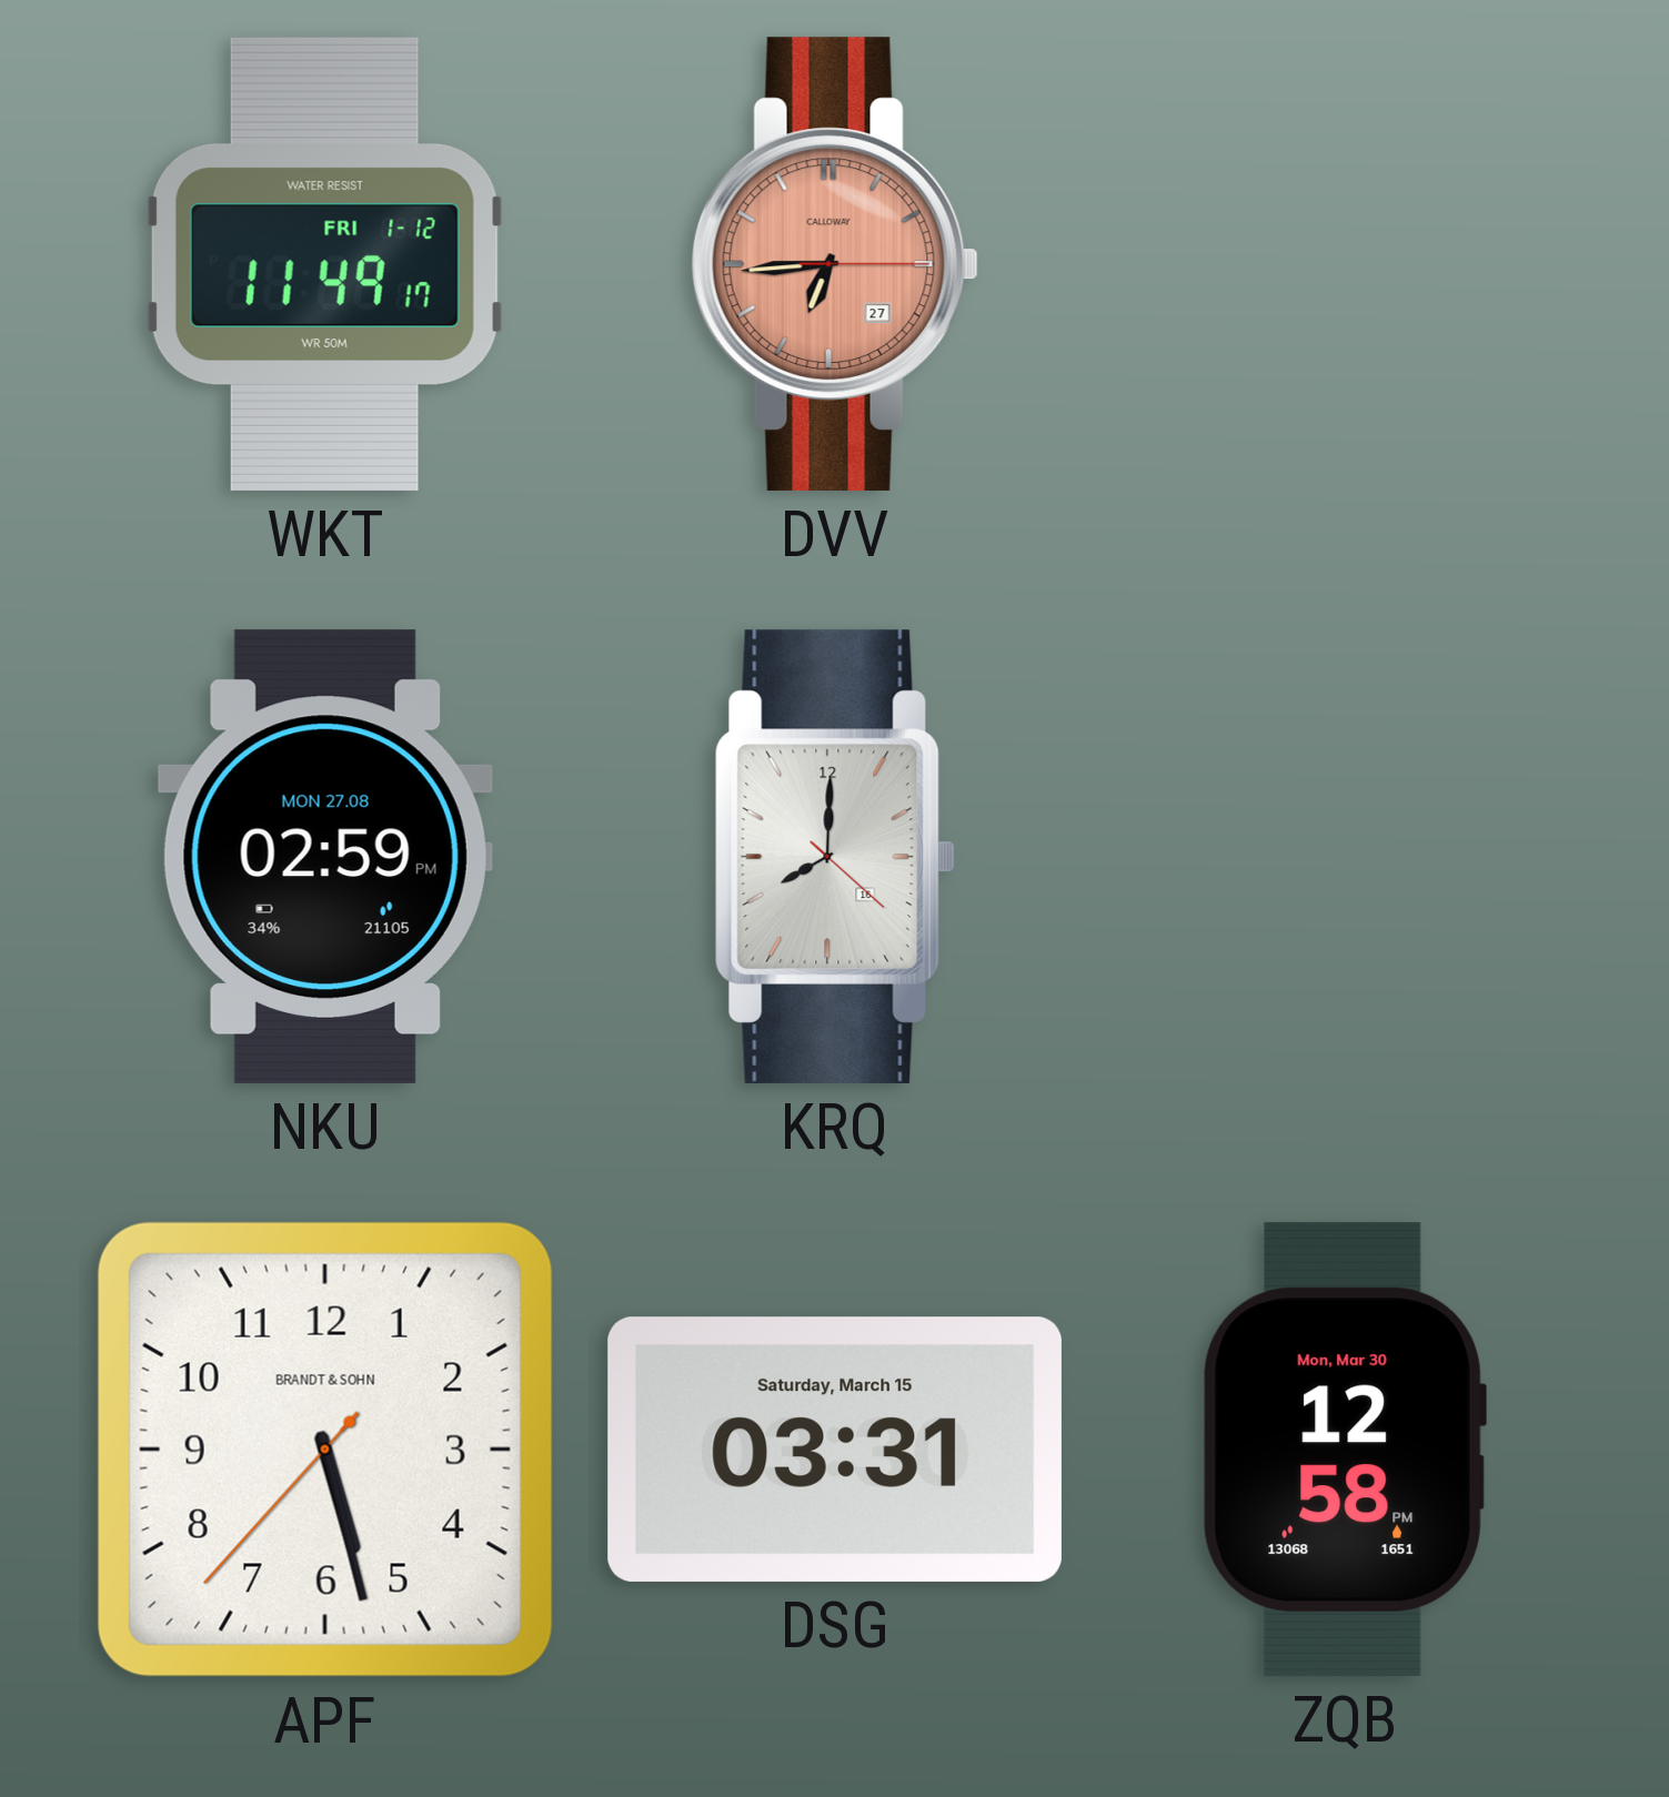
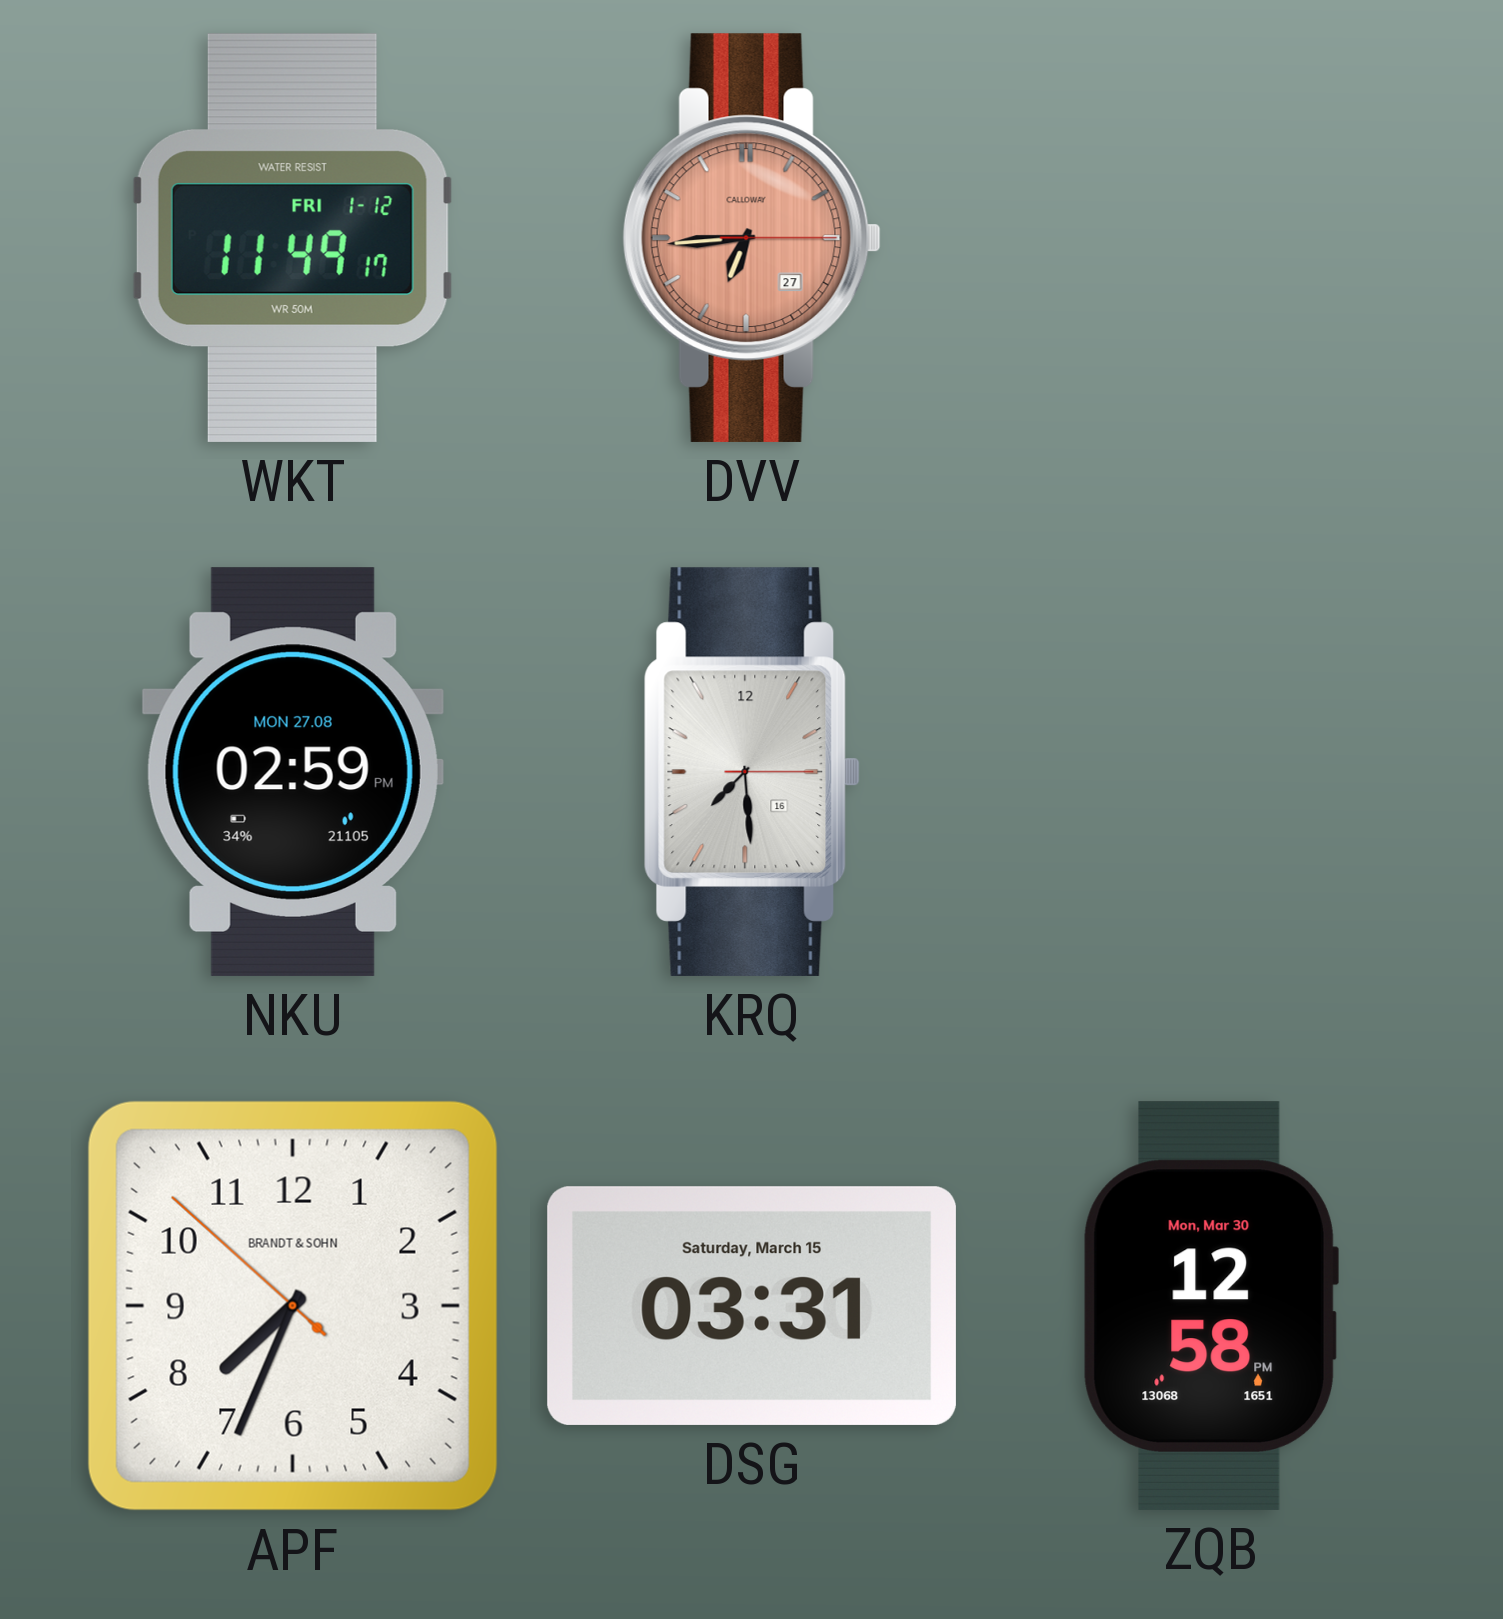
KRQ: 8:00 -> 7:29
APF: 5:27 -> 7:33
